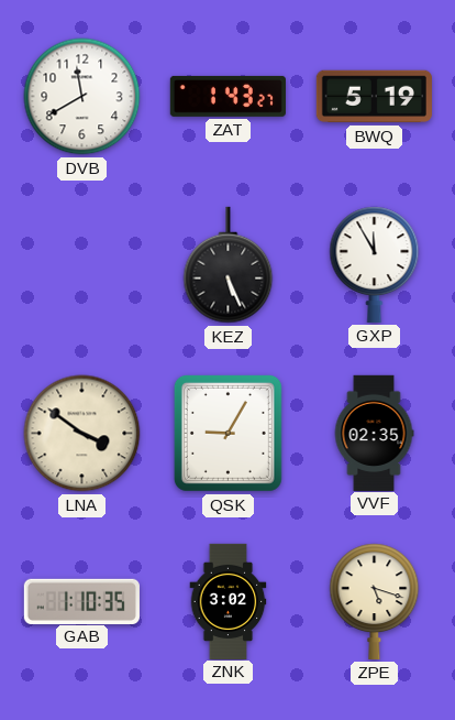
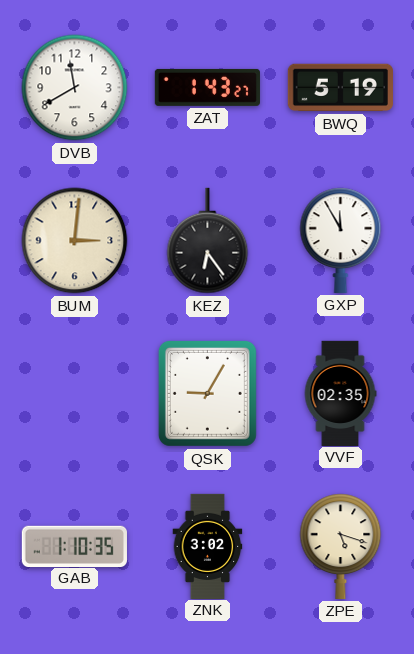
BUM: none -> 3:01
KEZ: 5:26 -> 6:24
LNA: 3:51 -> none
